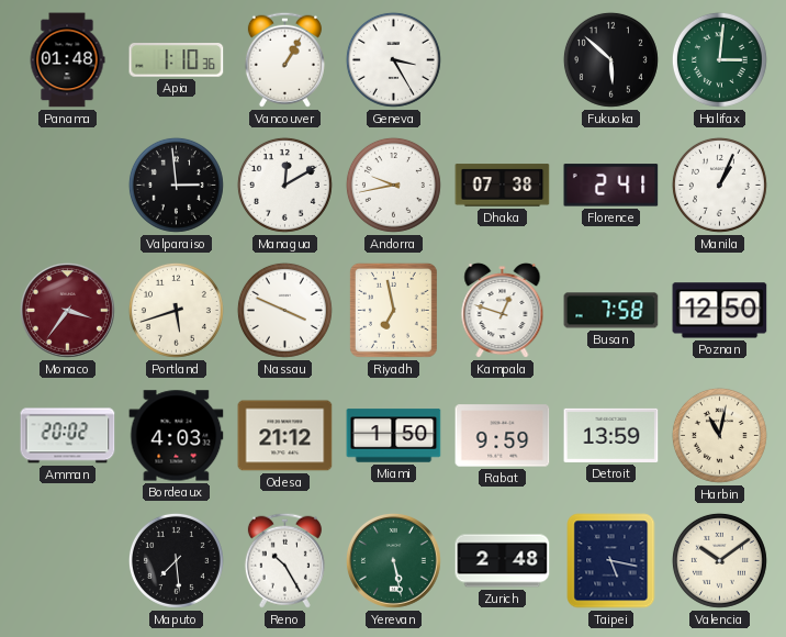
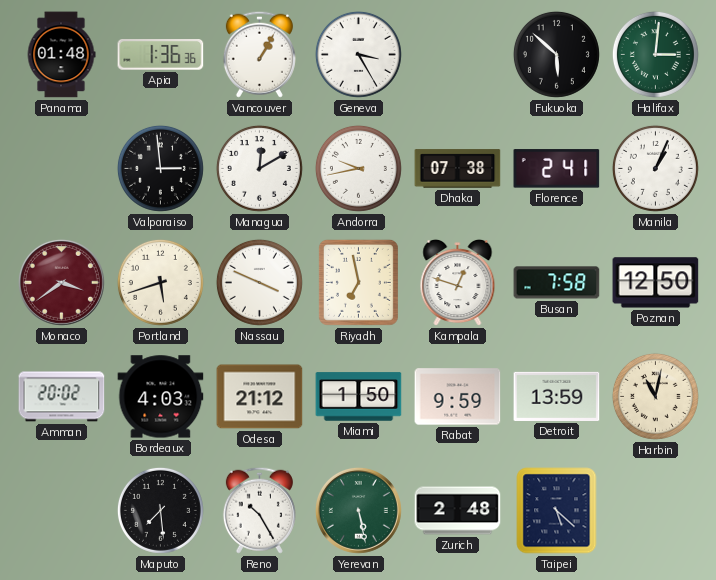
Apia: 1:10 -> 1:36
Monaco: 3:36 -> 3:39
Taipei: 5:17 -> 5:22
Valencia: 10:09 -> none
